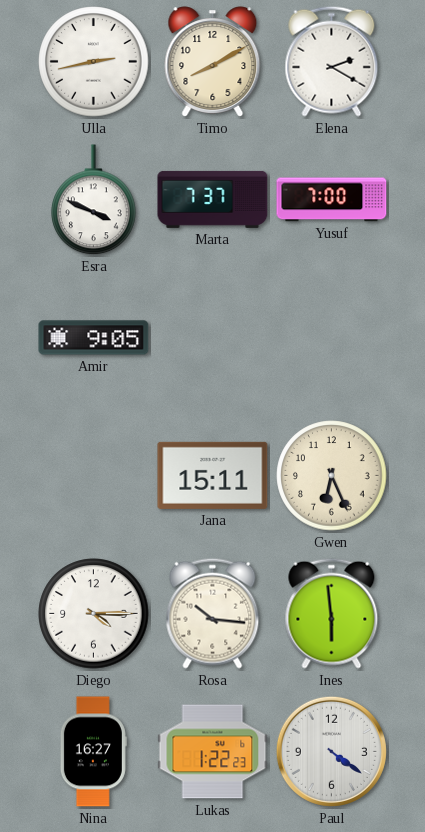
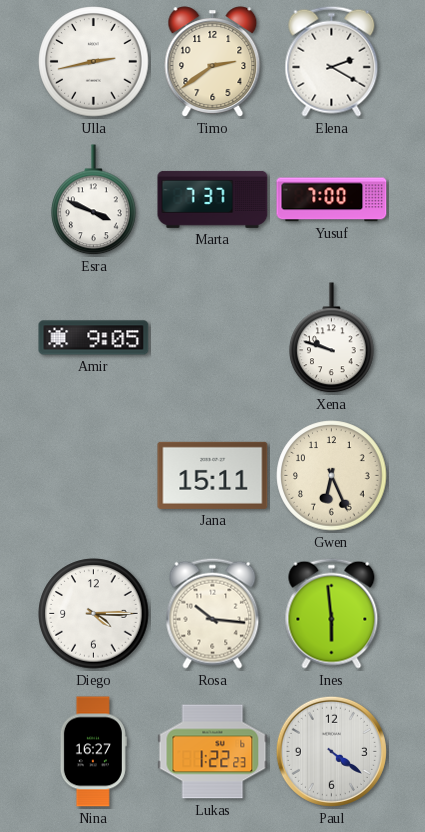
Timo: 8:10 -> 2:39
Xena: none -> 9:48
